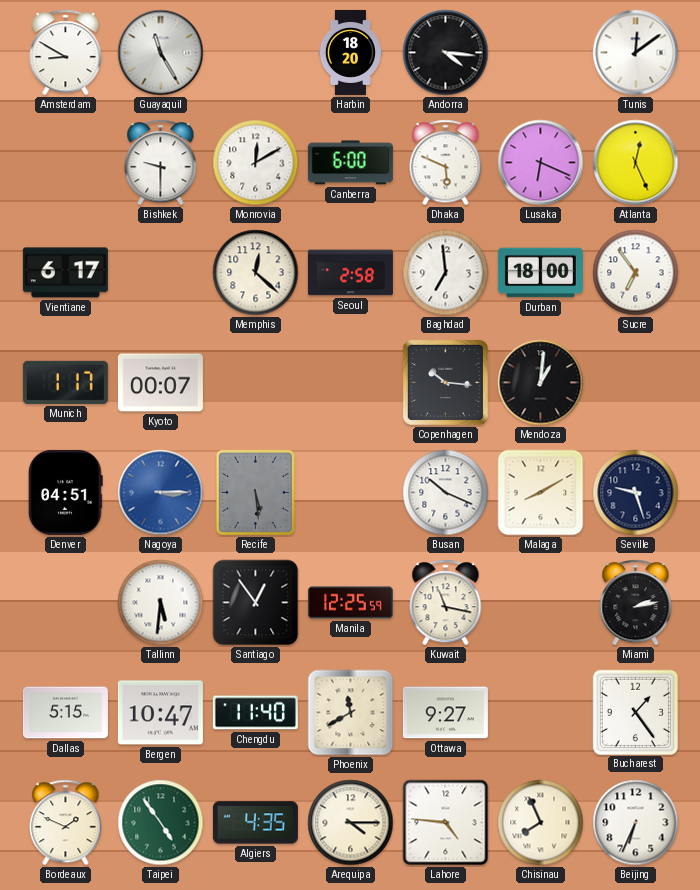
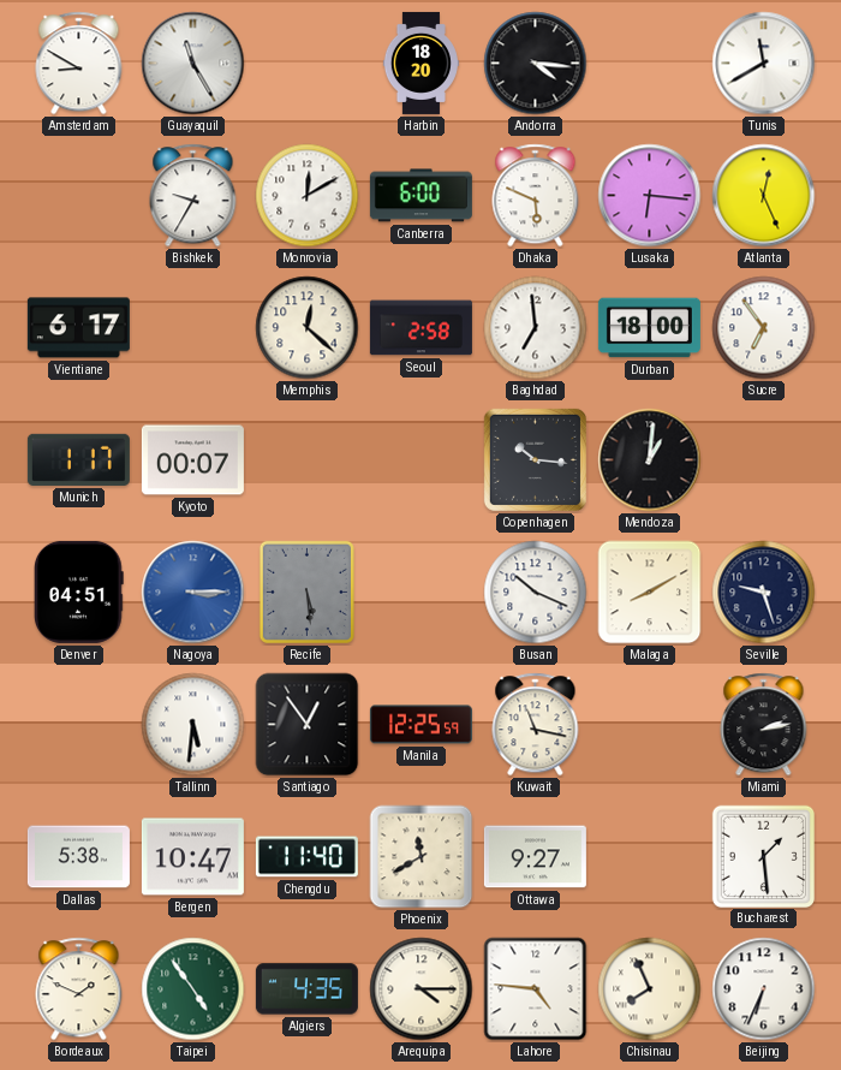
Tunis: 12:09 -> 11:40
Bishkek: 9:30 -> 9:35
Lusaka: 6:19 -> 6:16
Dallas: 5:15 -> 5:38
Bucharest: 1:24 -> 1:29
